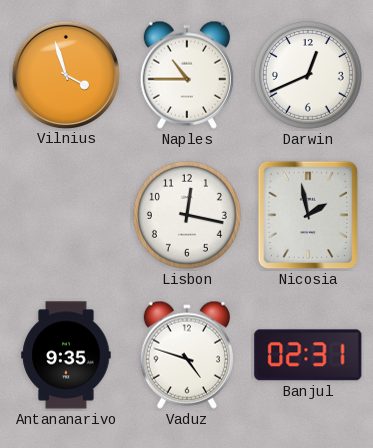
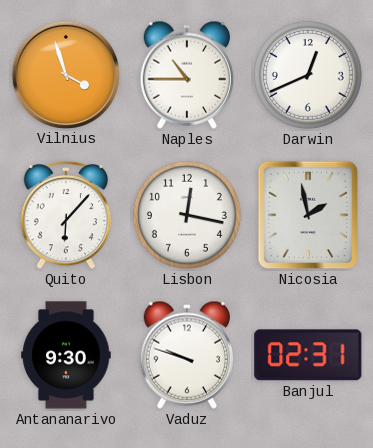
Quito: none -> 6:07
Antananarivo: 9:35 -> 9:30
Vaduz: 4:48 -> 9:48
